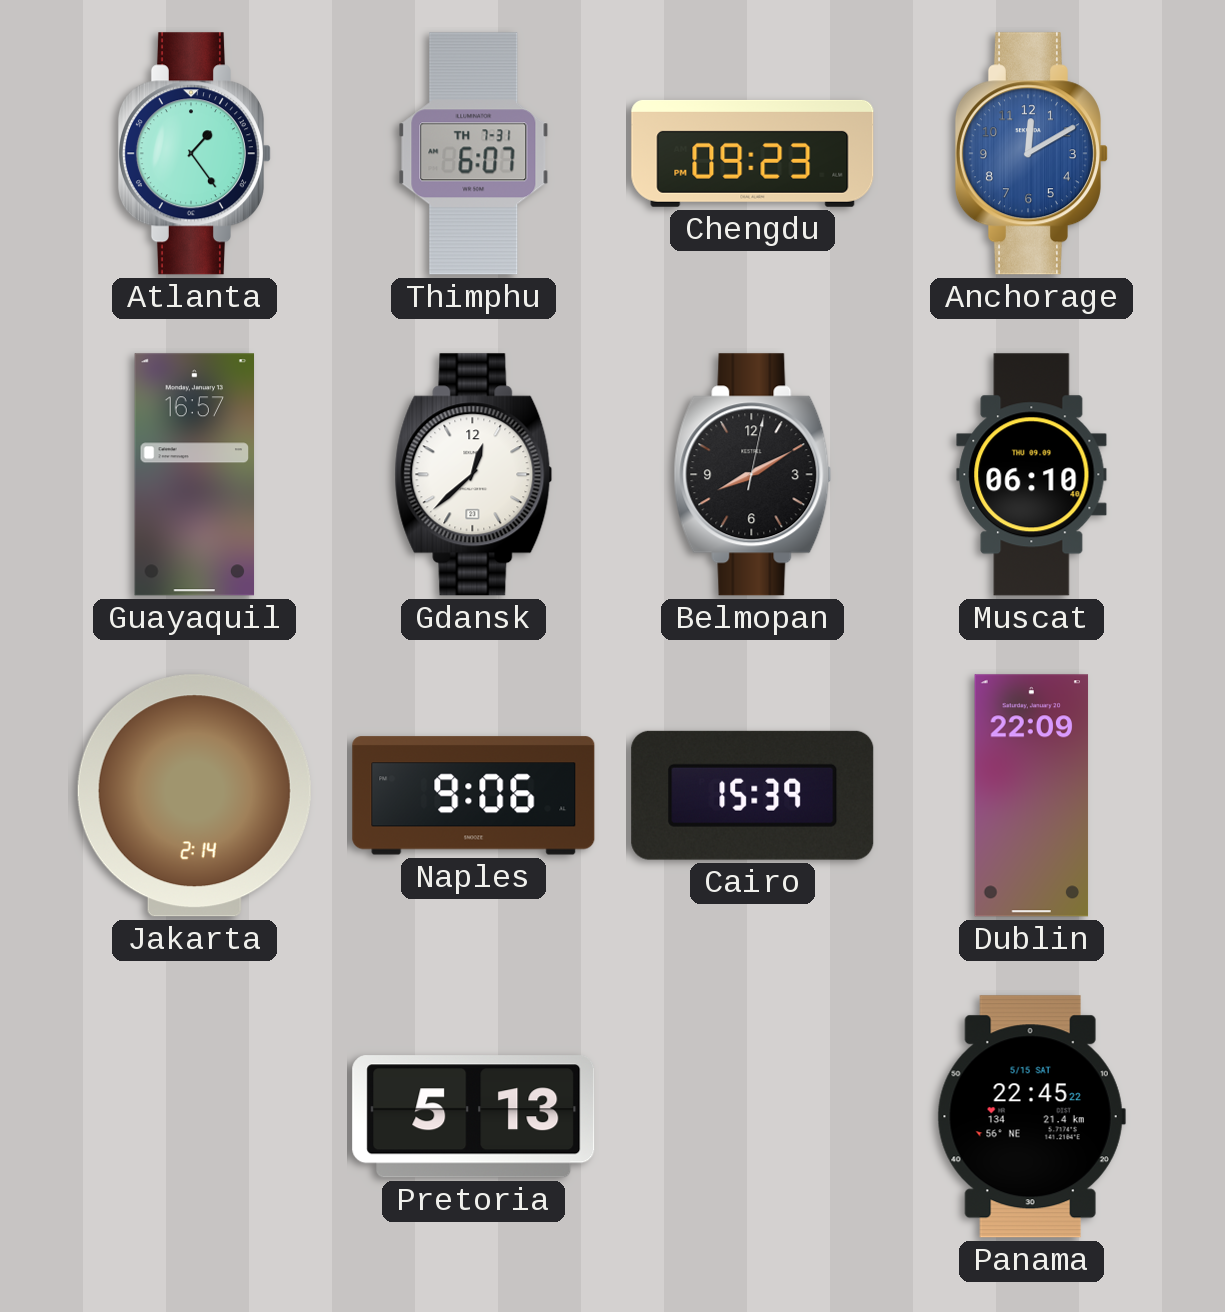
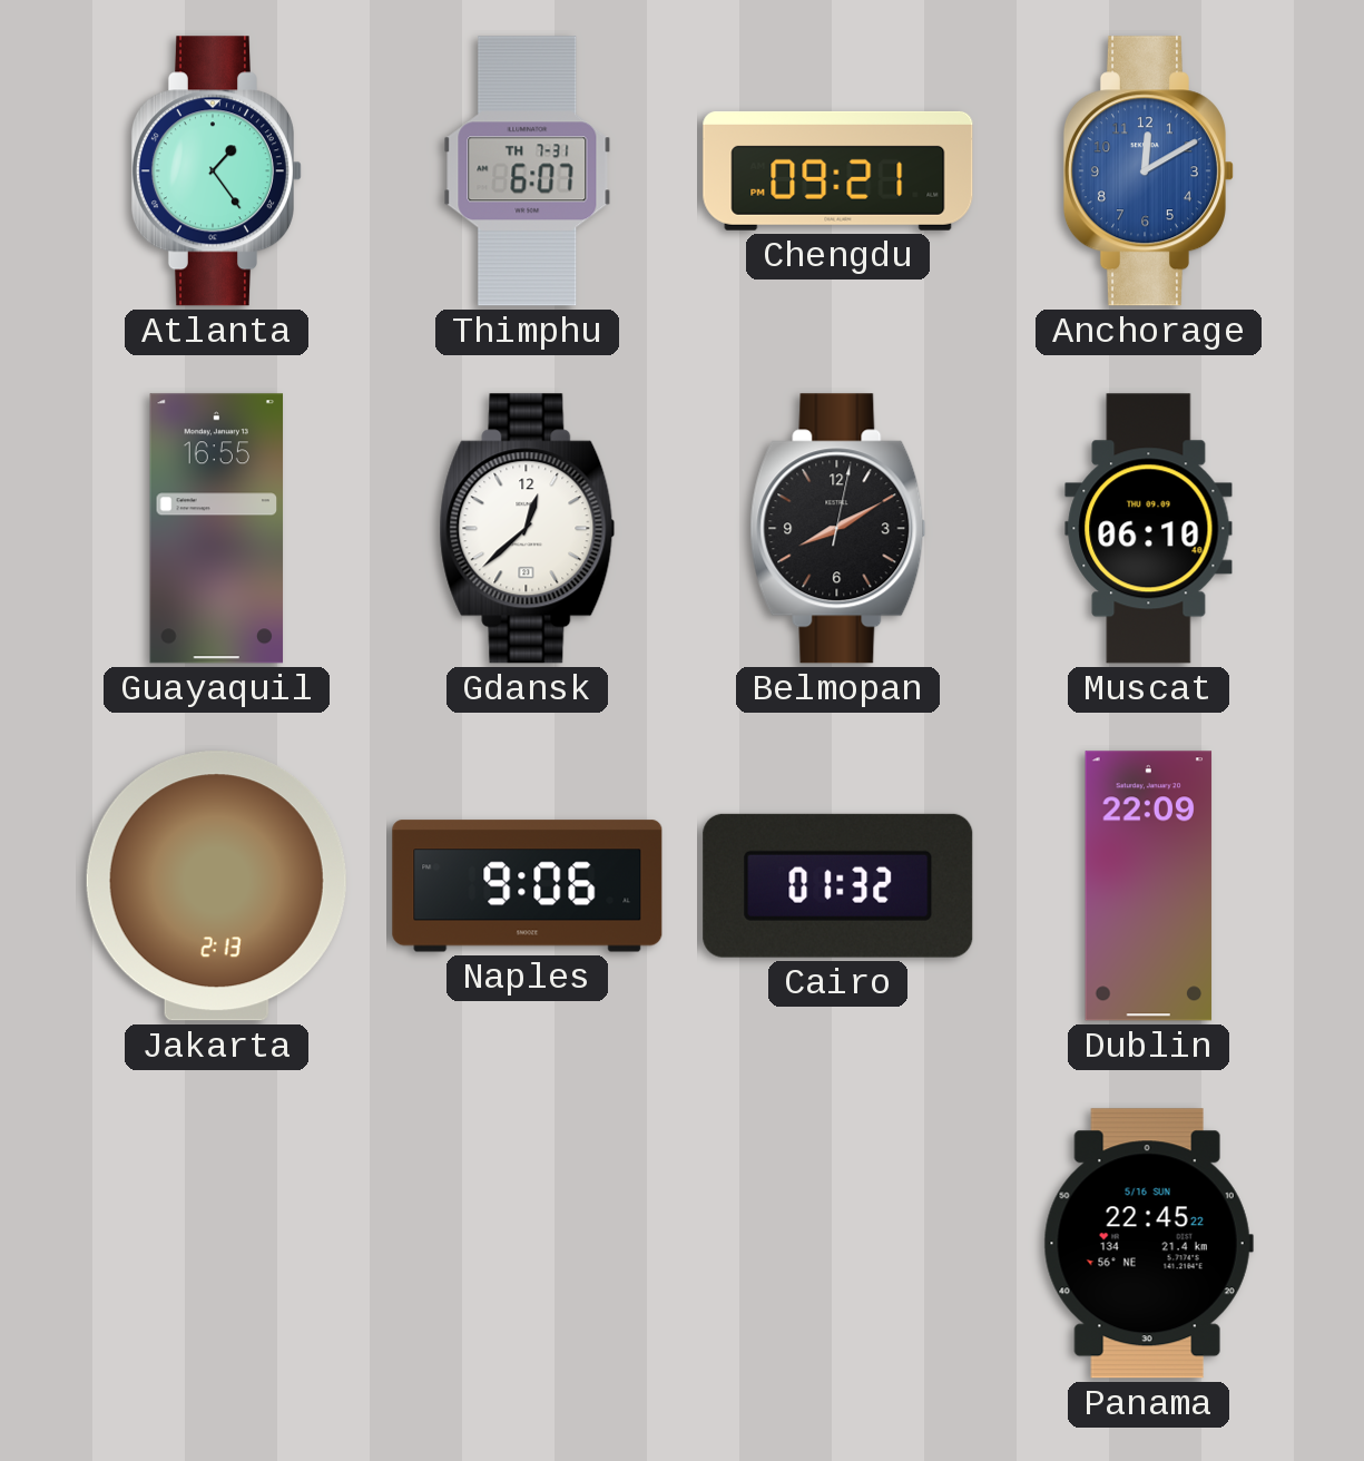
Chengdu: 09:23 -> 09:21
Guayaquil: 16:57 -> 16:55
Jakarta: 2:14 -> 2:13
Cairo: 15:39 -> 01:32
Pretoria: 5:13 -> none
Panama date: 5/15 SAT -> 5/16 SUN
